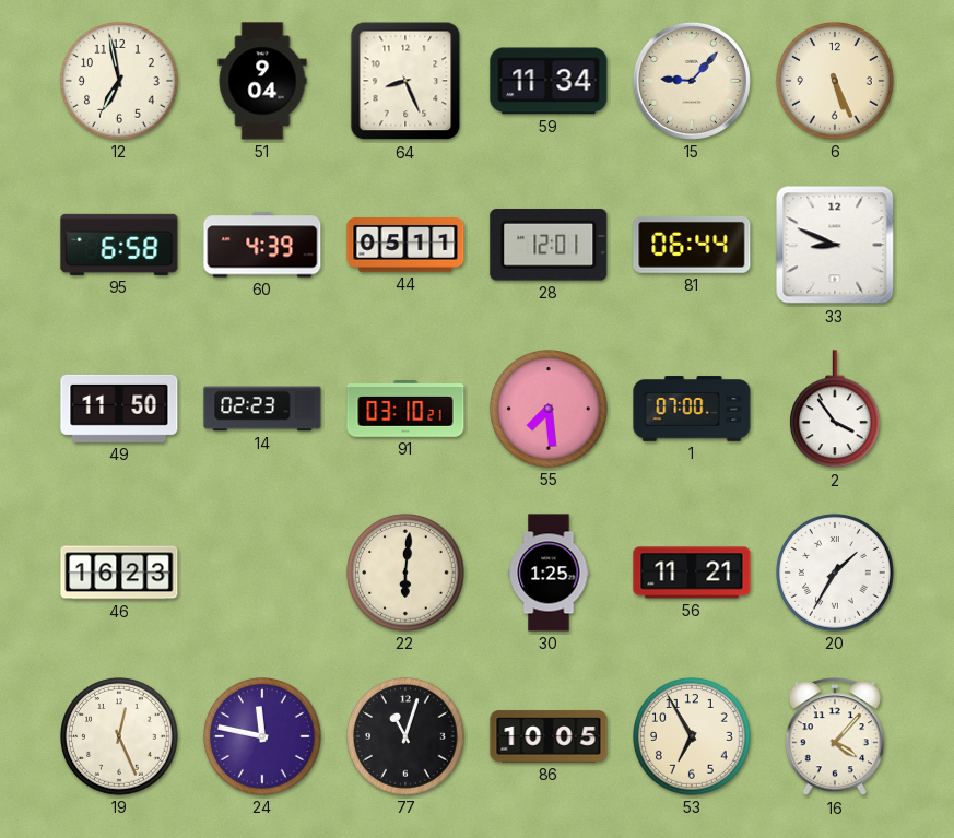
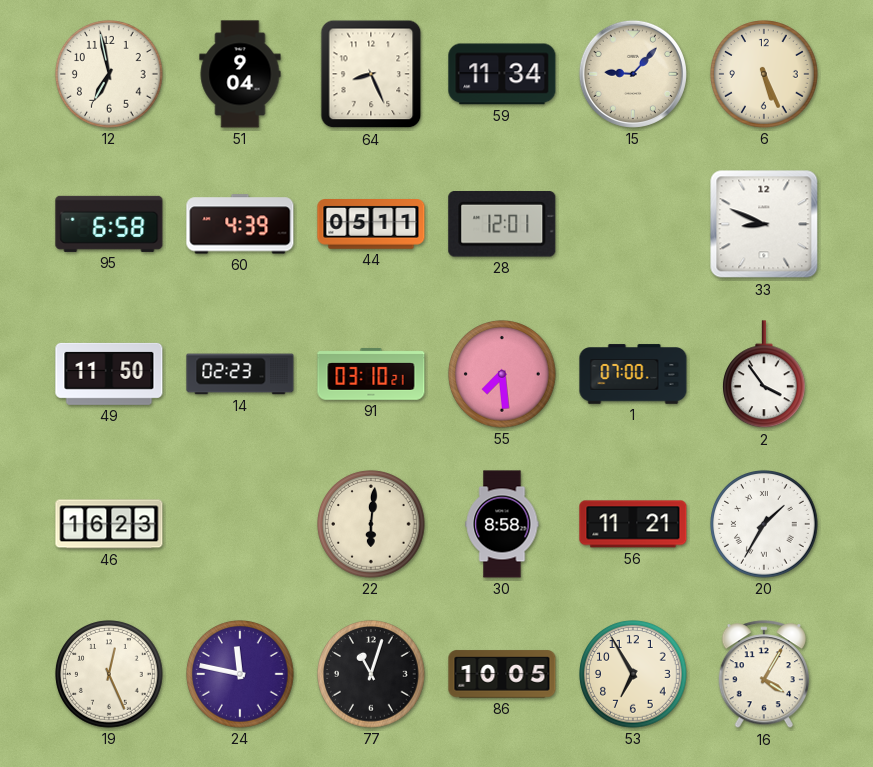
81: 06:44 -> none
30: 1:25 -> 8:58
16: 4:07 -> 4:05
